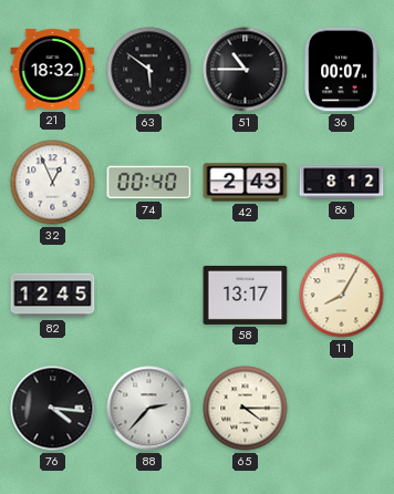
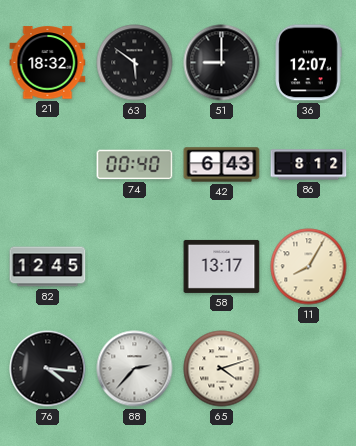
51: 10:45 -> 9:00
36: 00:07 -> 12:07
32: 12:56 -> none
42: 2:43 -> 6:43
65: 4:15 -> 4:12
